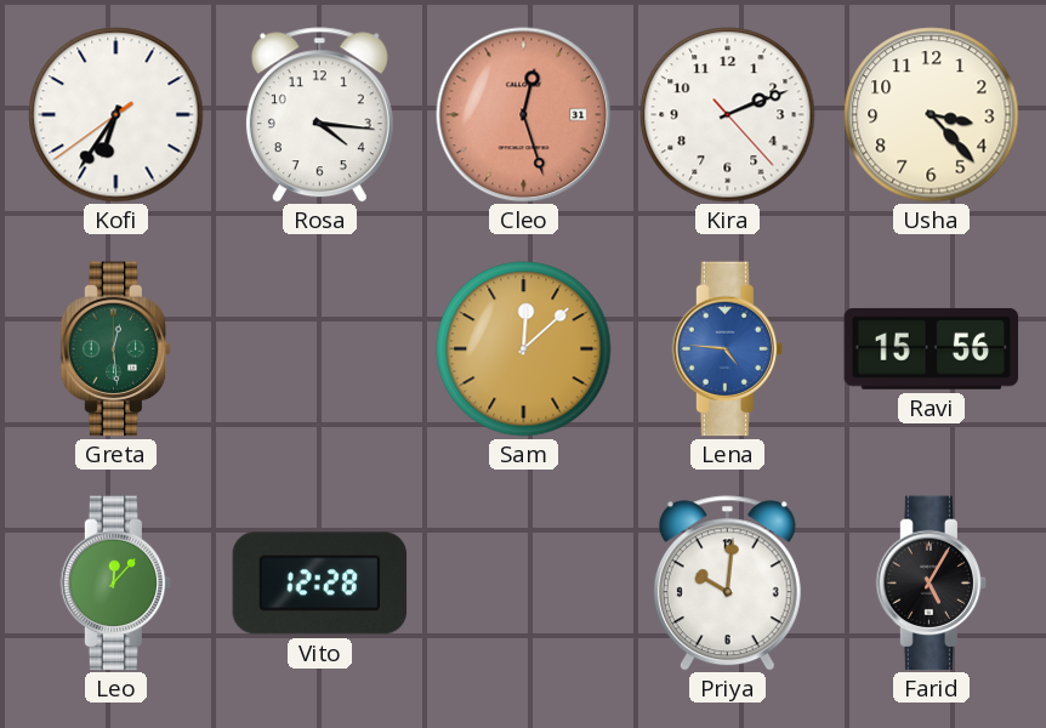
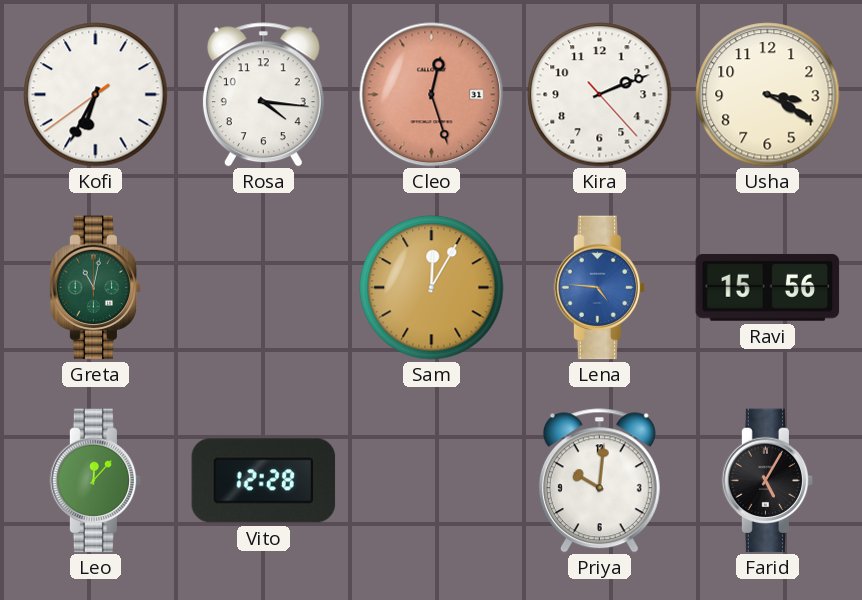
Kofi: 6:35 -> 6:34
Usha: 3:23 -> 3:20
Greta: 12:29 -> 11:02
Sam: 12:08 -> 12:05
